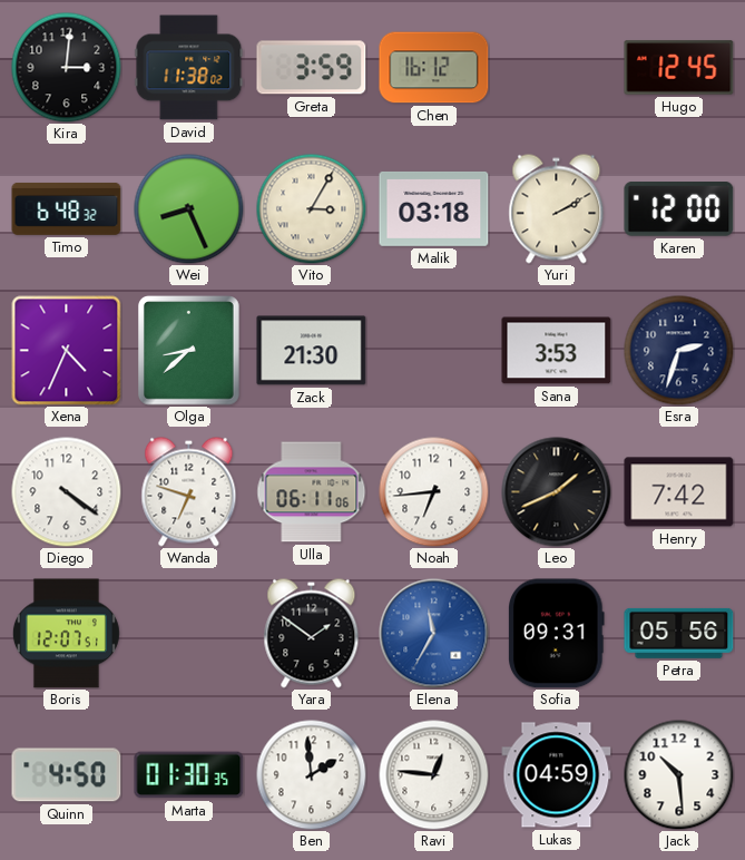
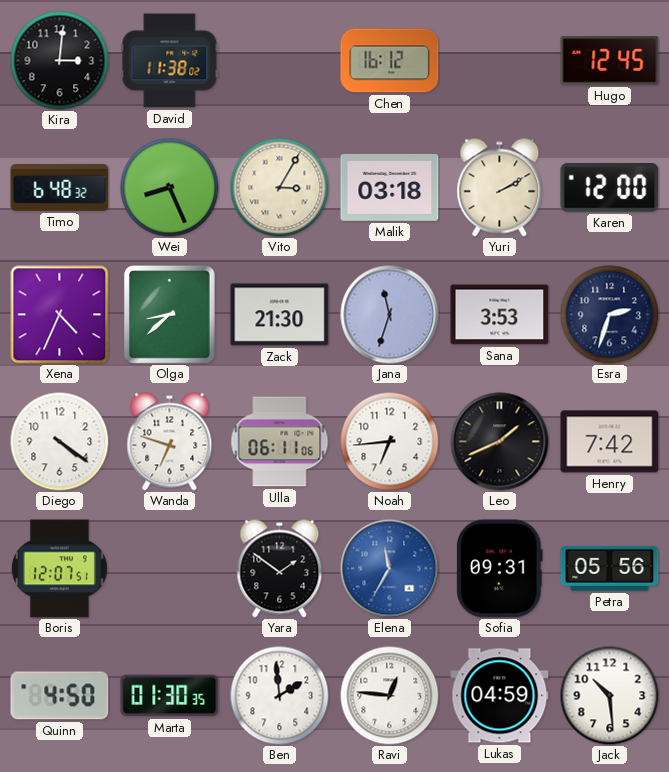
Greta: 3:59 -> none
Jana: none -> 11:33
